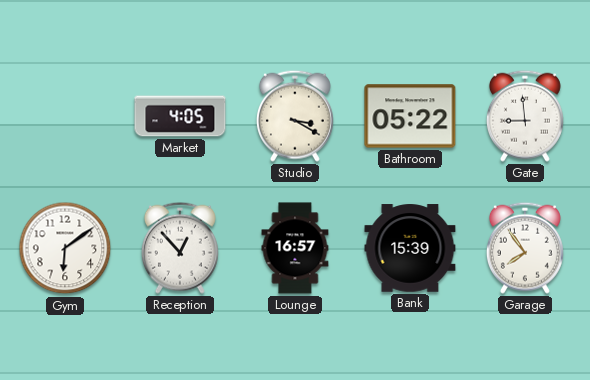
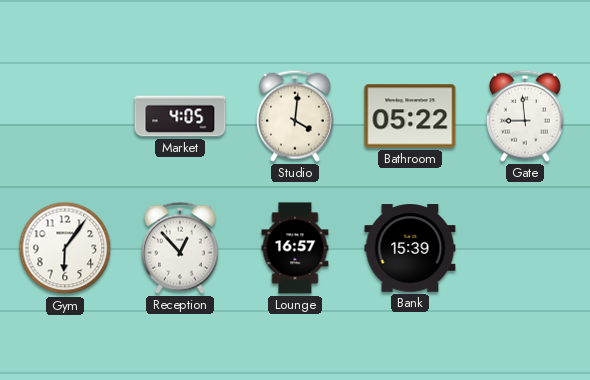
Studio: 3:20 -> 4:01
Gym: 6:09 -> 6:06
Garage: 7:54 -> none
